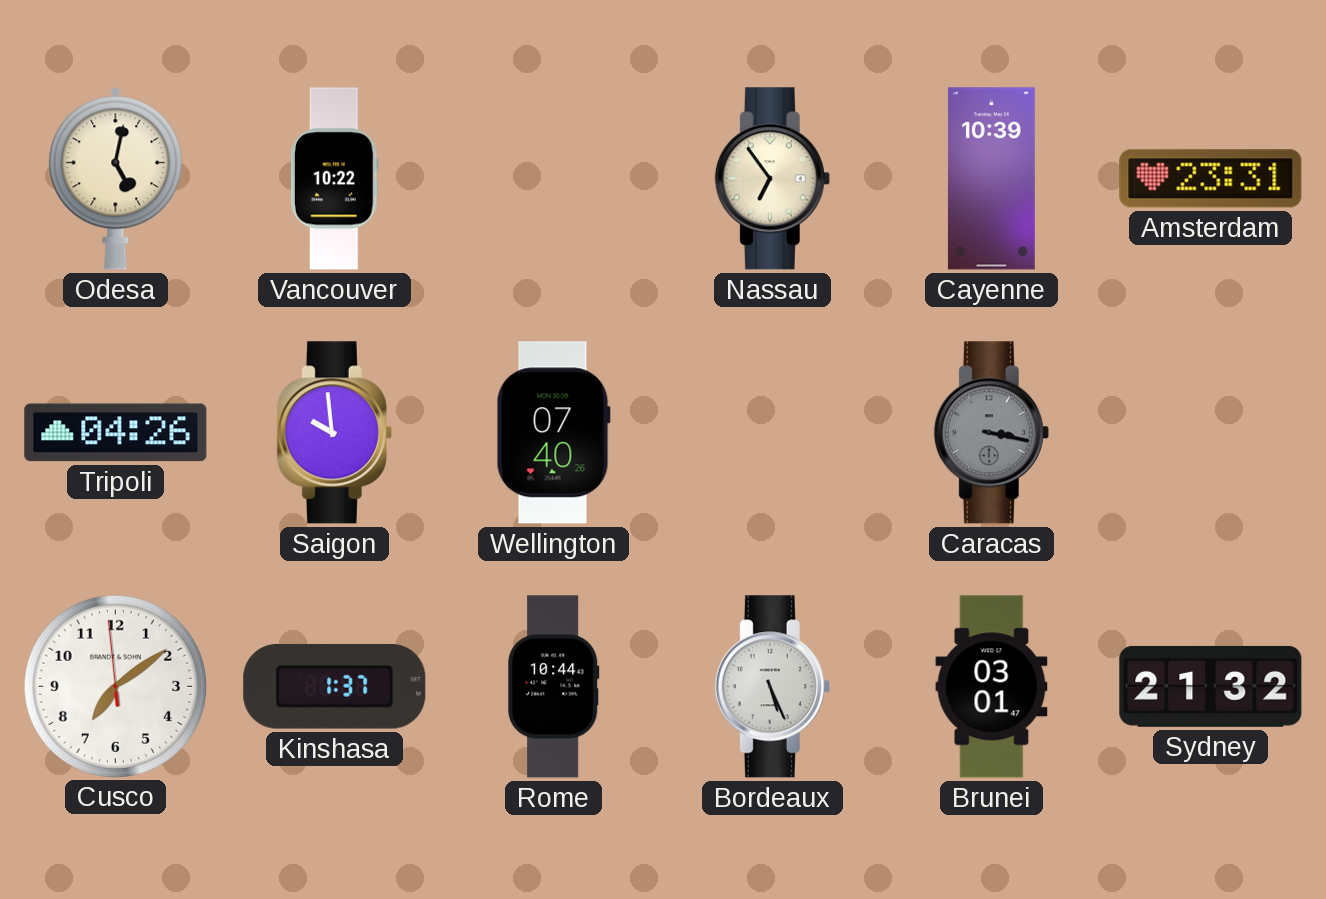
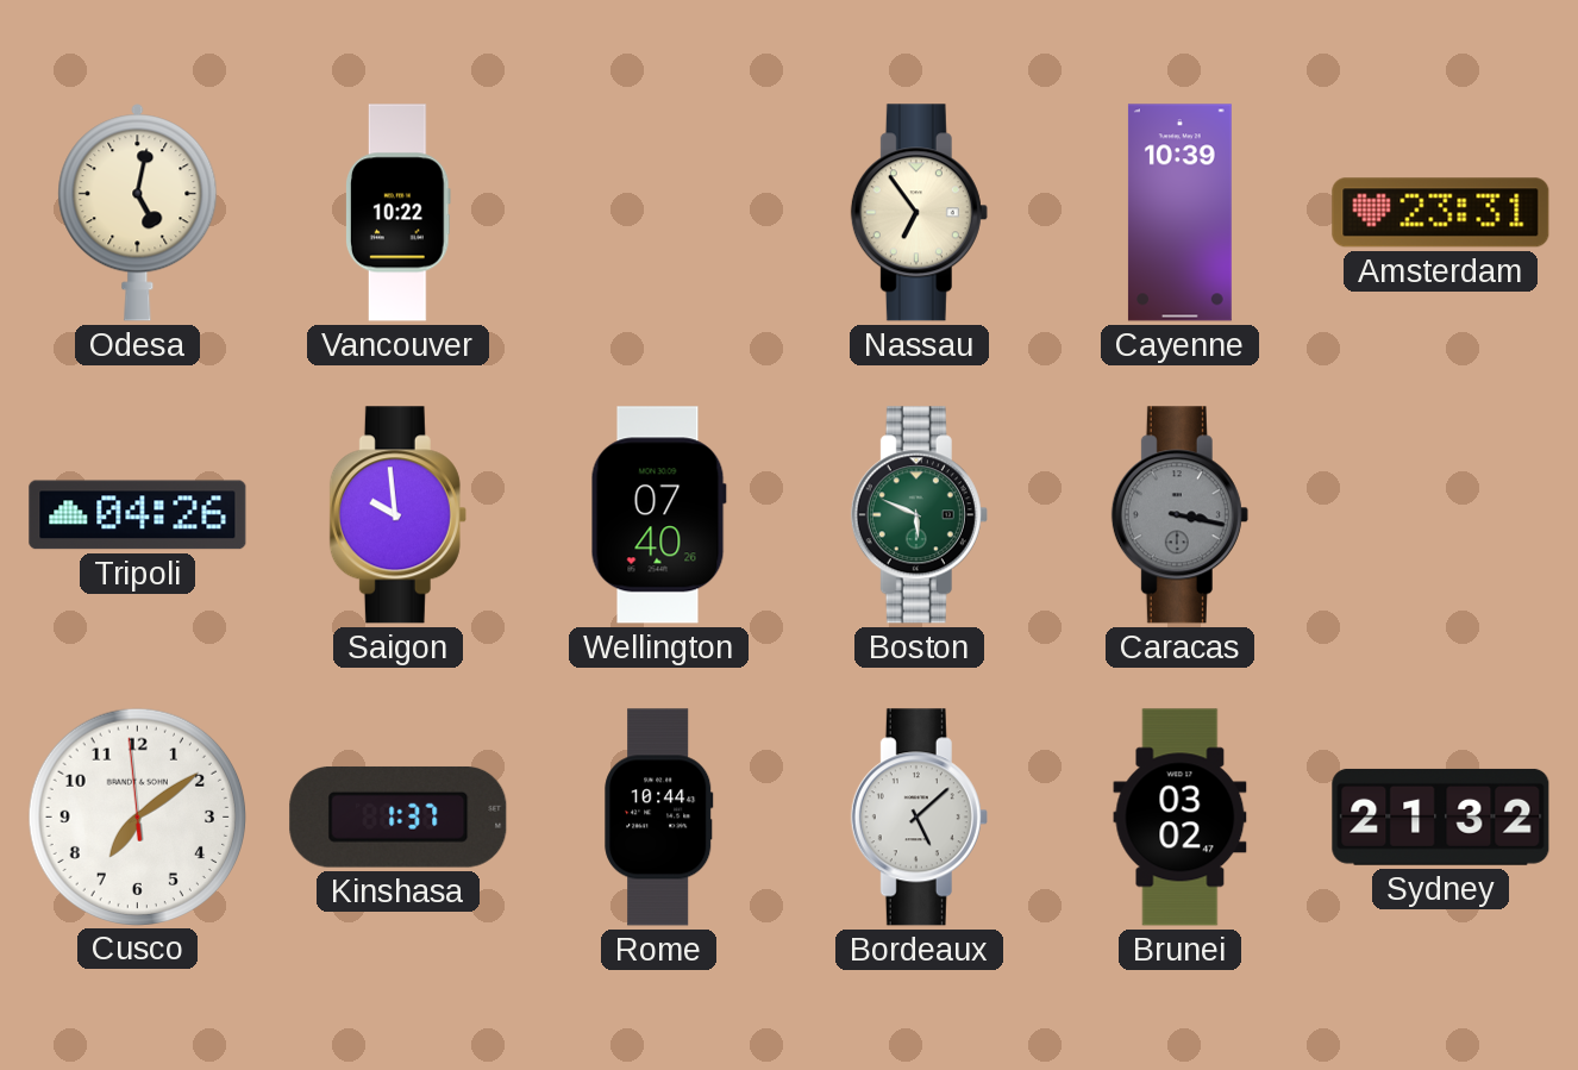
Boston: none -> 5:49
Bordeaux: 5:26 -> 5:08
Brunei: 03:01 -> 03:02
